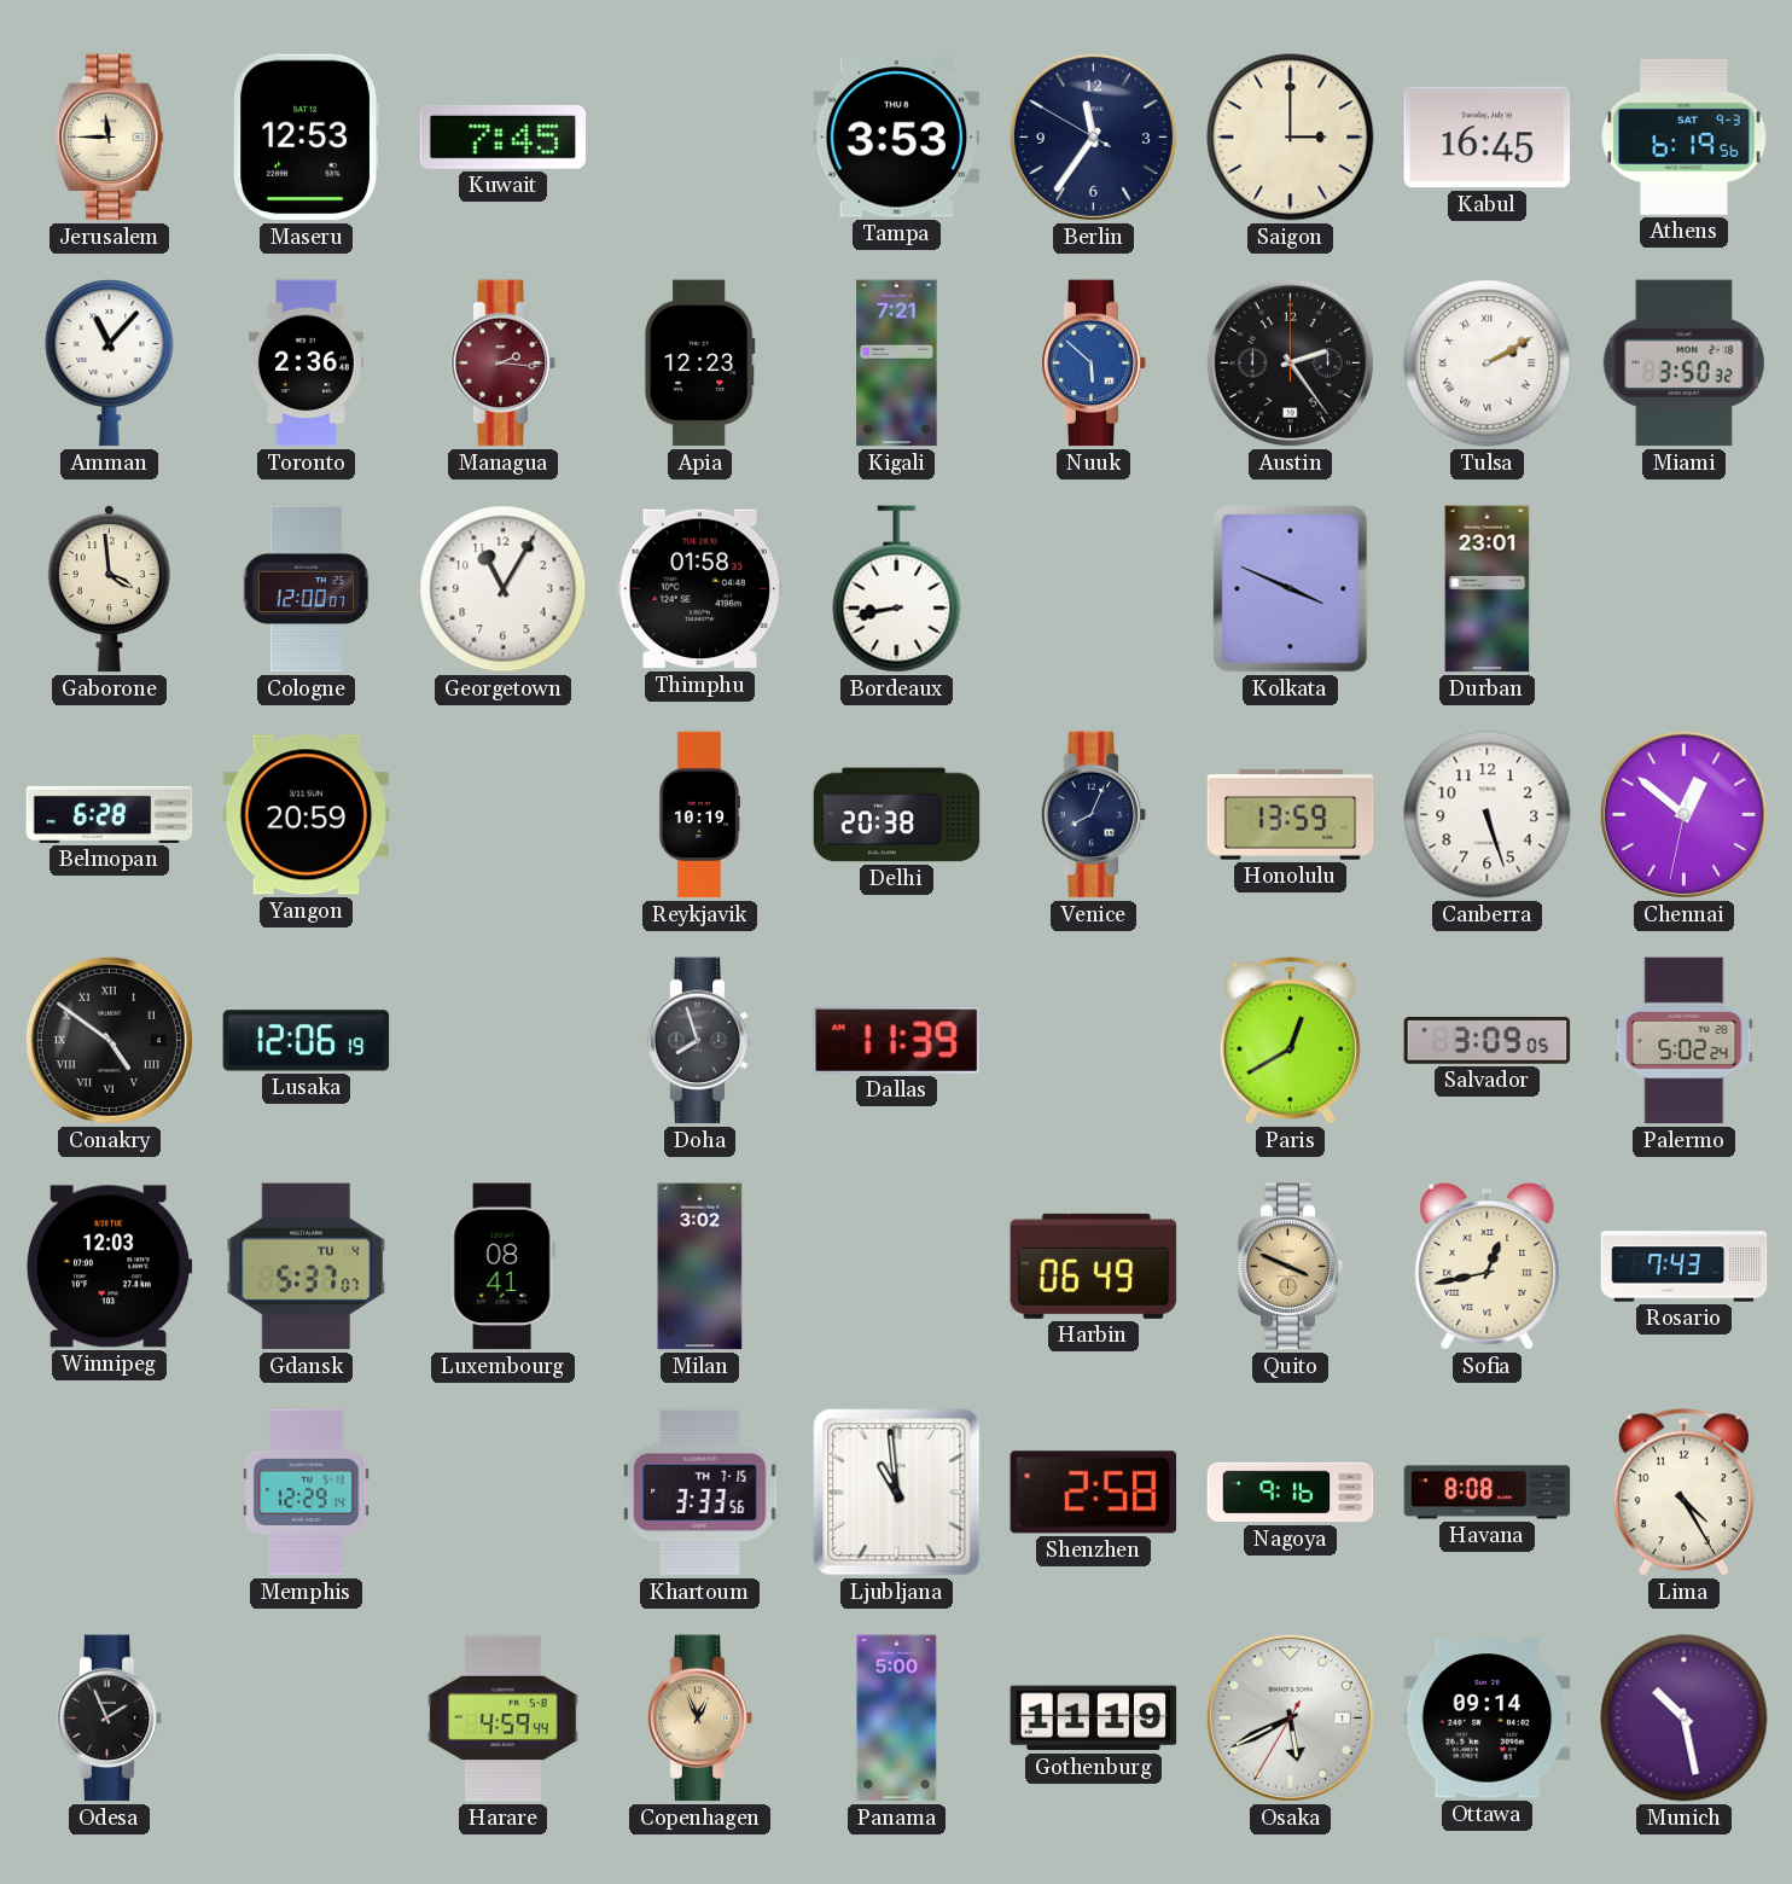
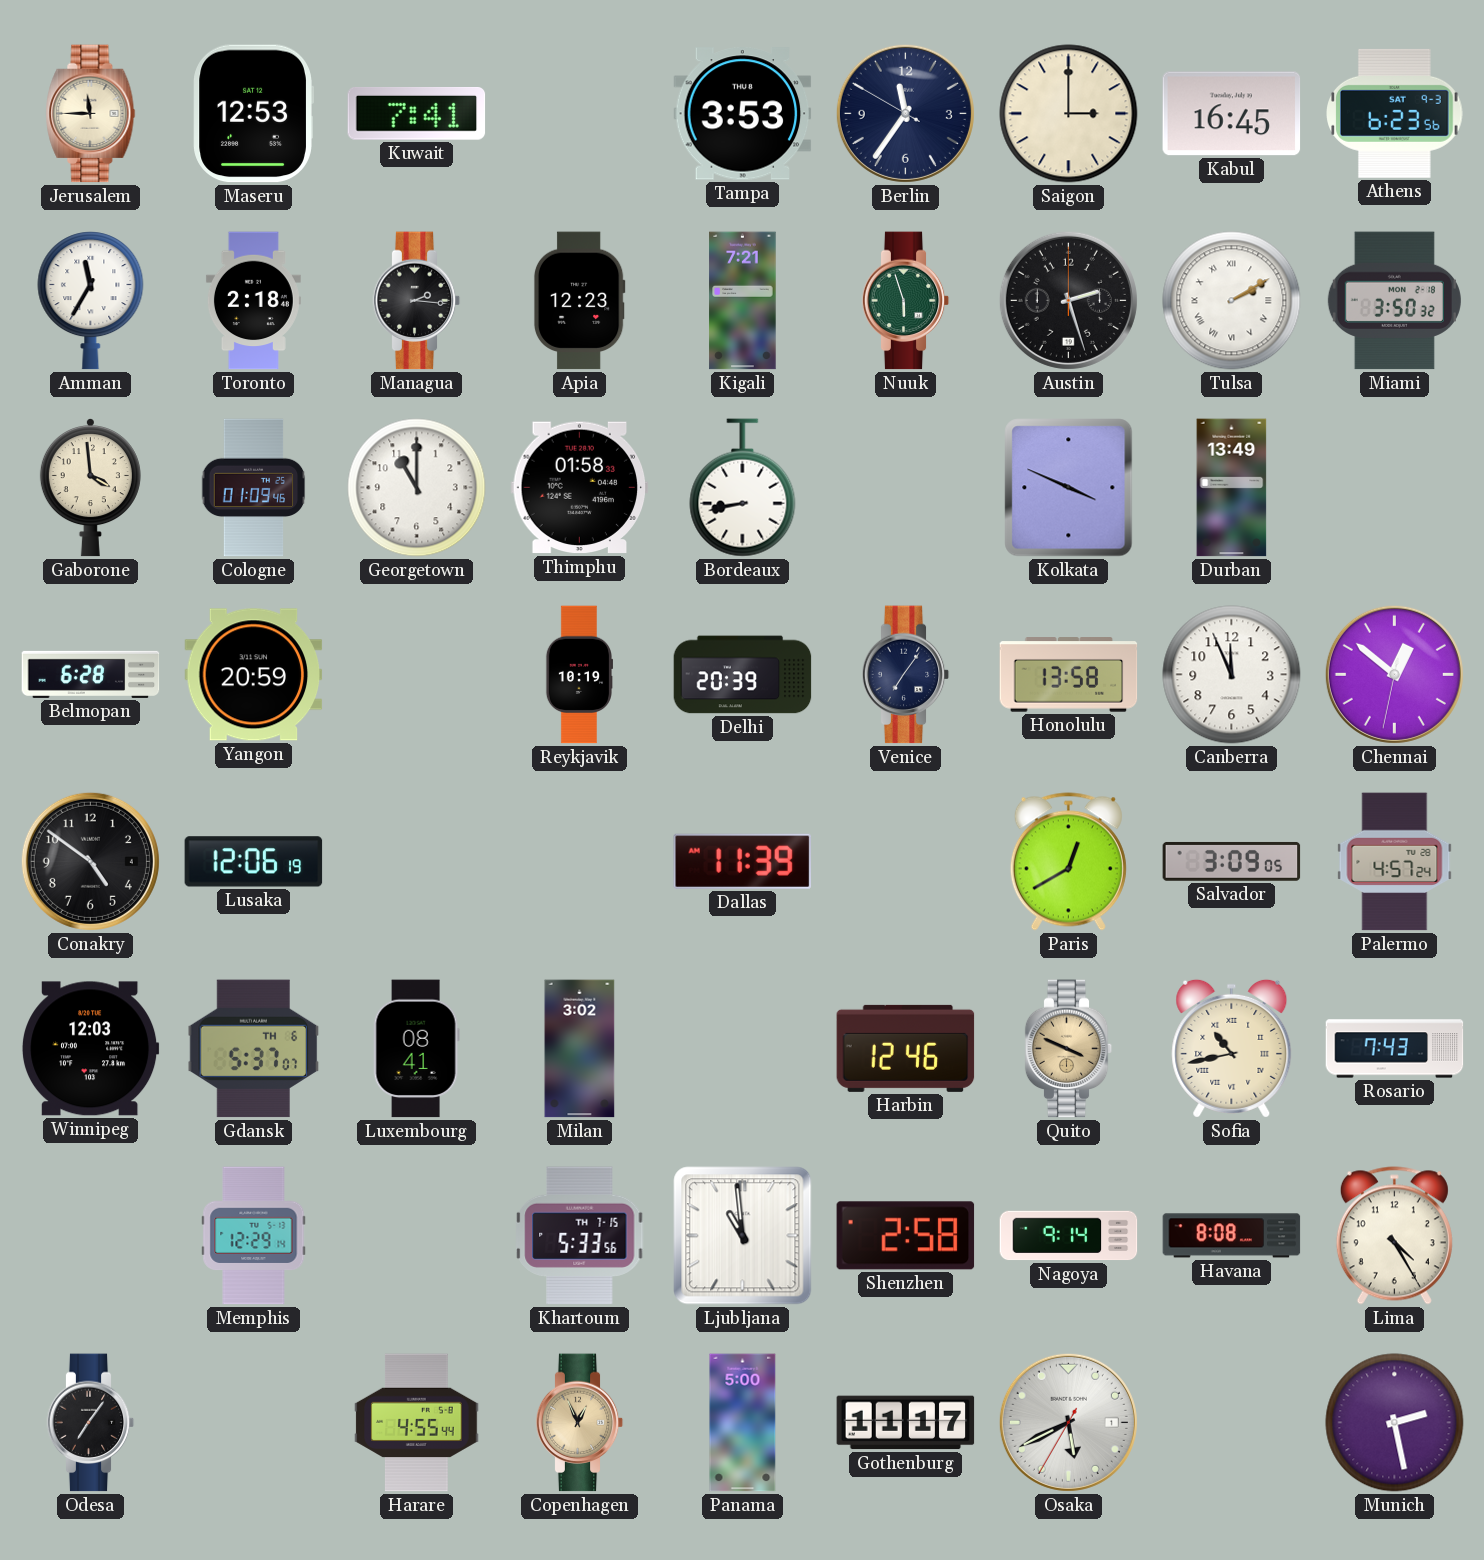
Kuwait: 7:45 -> 7:41
Athens: 6:19 -> 6:23
Amman: 11:07 -> 11:35
Toronto: 2:36 -> 2:18
Managua dial: burgundy -> black
Nuuk: 5:52 -> 5:57
Nuuk dial: blue -> green
Austin: 2:24 -> 2:27
Cologne: 12:00 -> 01:09
Georgetown: 11:05 -> 11:00
Durban: 23:01 -> 13:49
Delhi: 20:38 -> 20:39
Venice: 8:04 -> 7:06
Honolulu: 13:59 -> 13:58
Canberra: 5:27 -> 11:56
Conakry numerals: Roman -> Arabic
Doha: 7:57 -> none
Palermo: 5:02 -> 4:57
Gdansk date: TU 4 -> TH 6
Harbin: 06:49 -> 12:46
Sofia: 12:43 -> 10:43
Khartoum: 3:33 -> 5:33
Nagoya: 9:16 -> 9:14
Odesa: 1:56 -> 7:06
Harare: 4:59 -> 4:55
Gothenburg: 11:19 -> 11:17
Ottawa: 09:14 -> none
Munich: 10:28 -> 2:28
